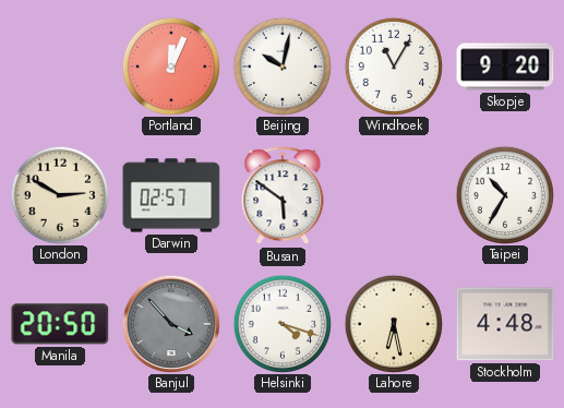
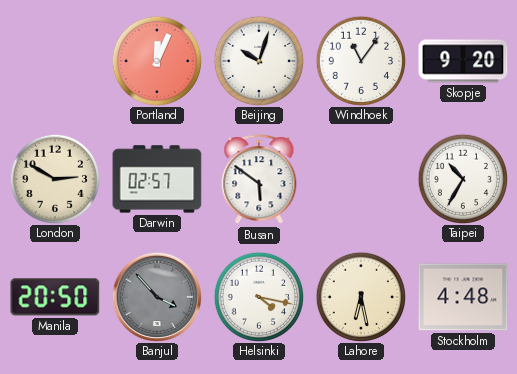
Beijing: 10:02 -> 10:03
Windhoek: 11:05 -> 11:06
Helsinki: 4:18 -> 4:17
